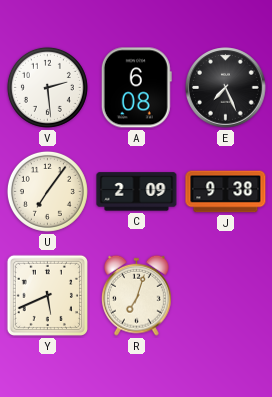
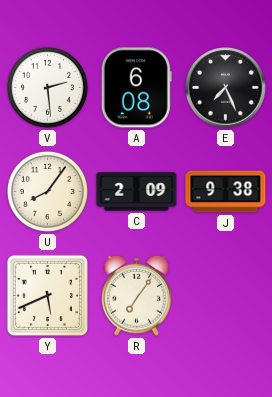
U: 7:06 -> 8:06
R: 7:03 -> 7:06
